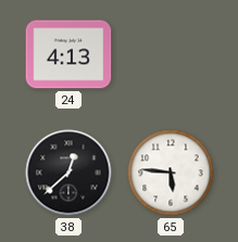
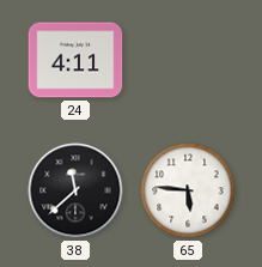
24: 4:13 -> 4:11
38: 12:38 -> 11:38
